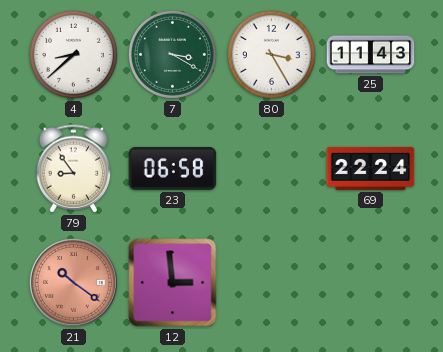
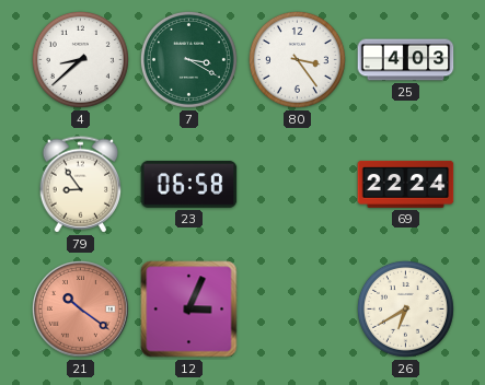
80: 3:25 -> 3:24
25: 11:43 -> 4:03
12: 2:59 -> 3:04
26: none -> 6:40
